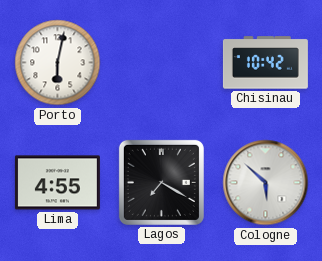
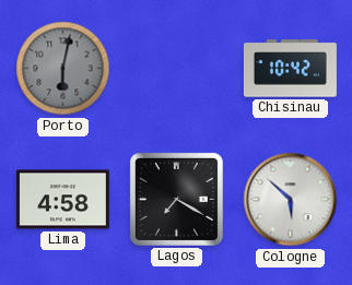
Porto dial: white -> grey
Lima: 4:55 -> 4:58
